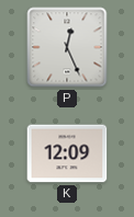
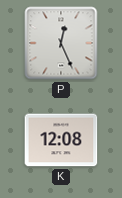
K: 12:09 -> 12:08
